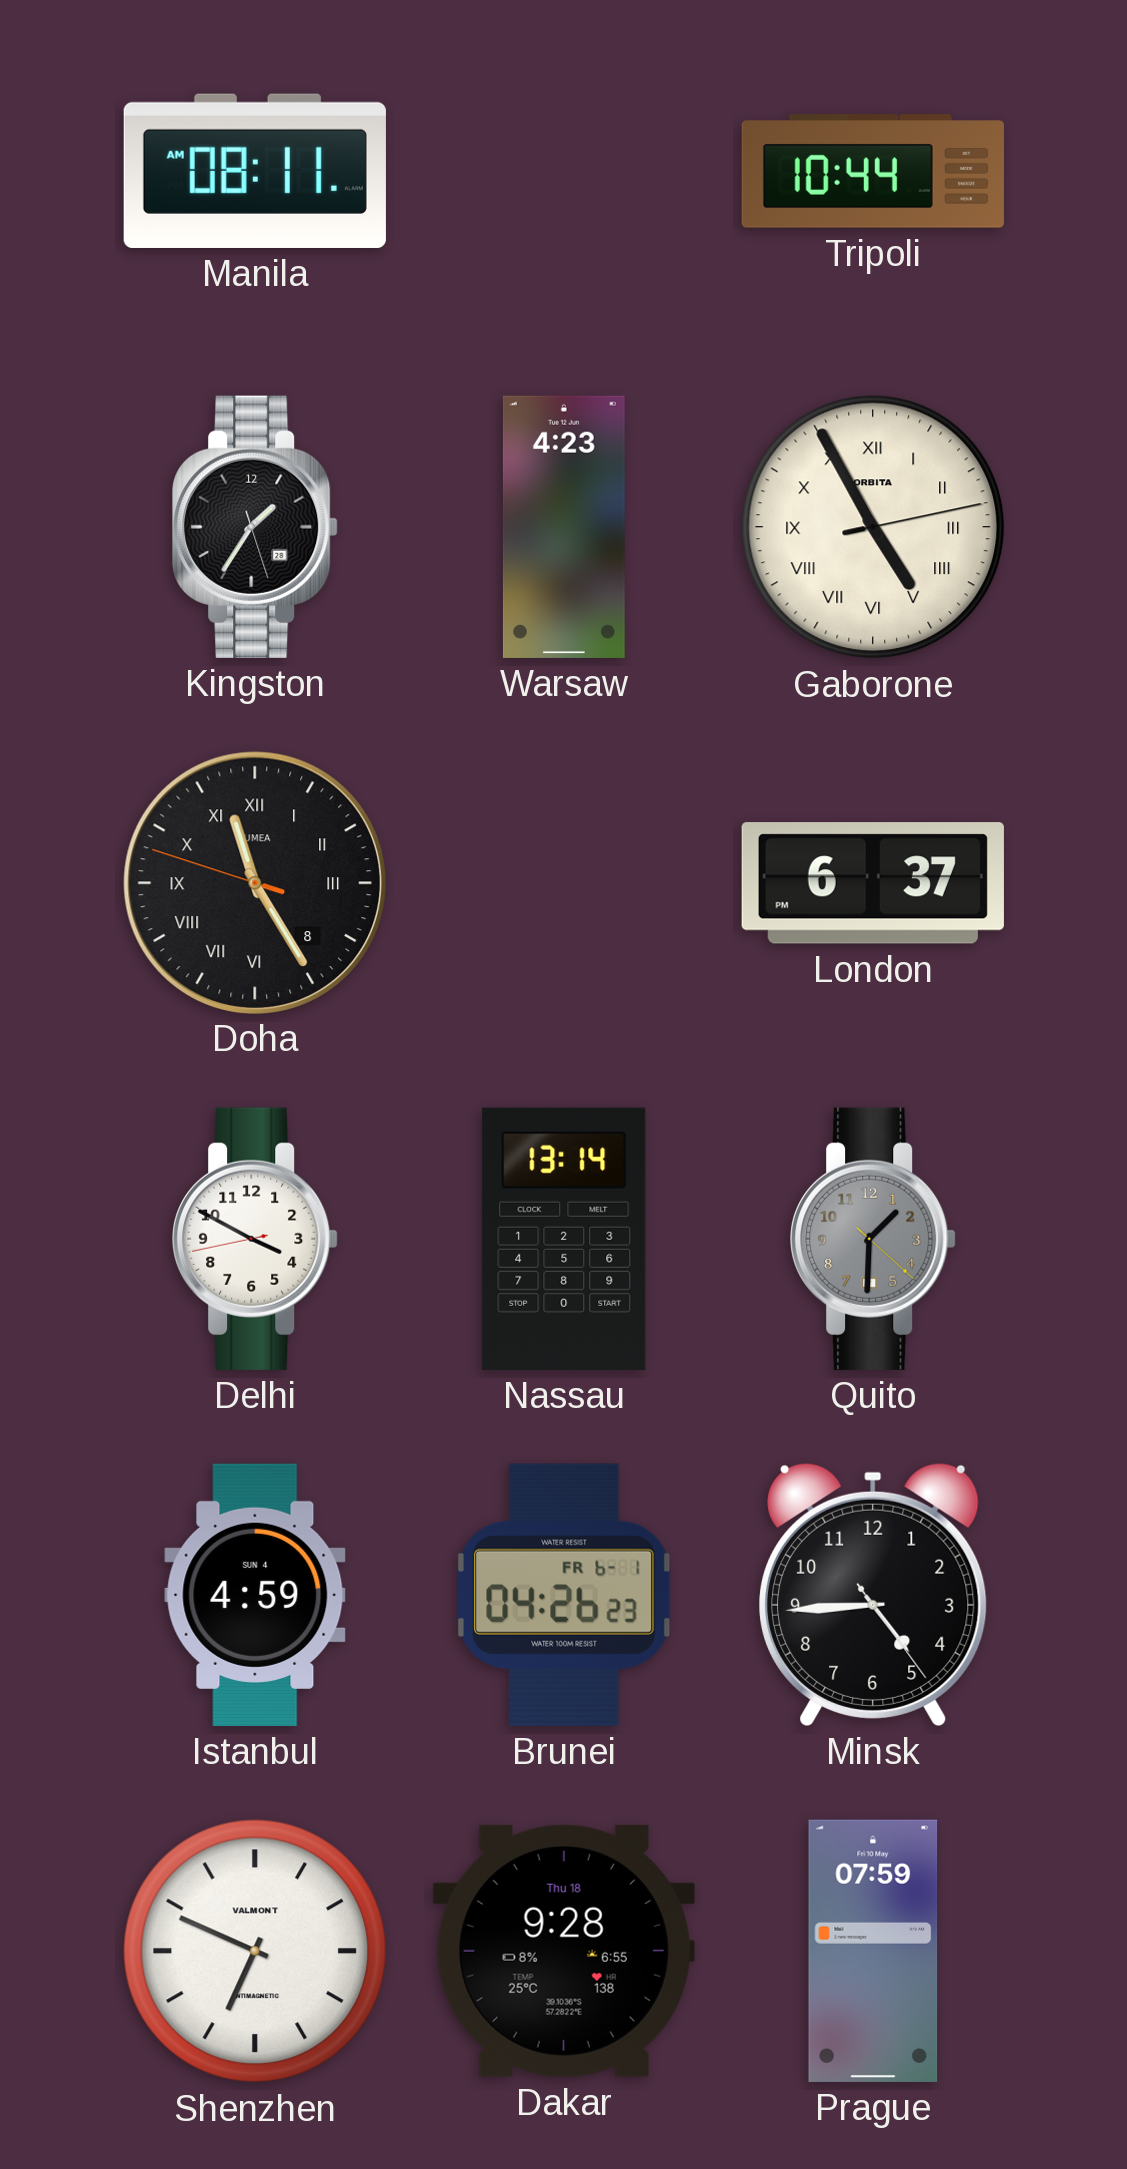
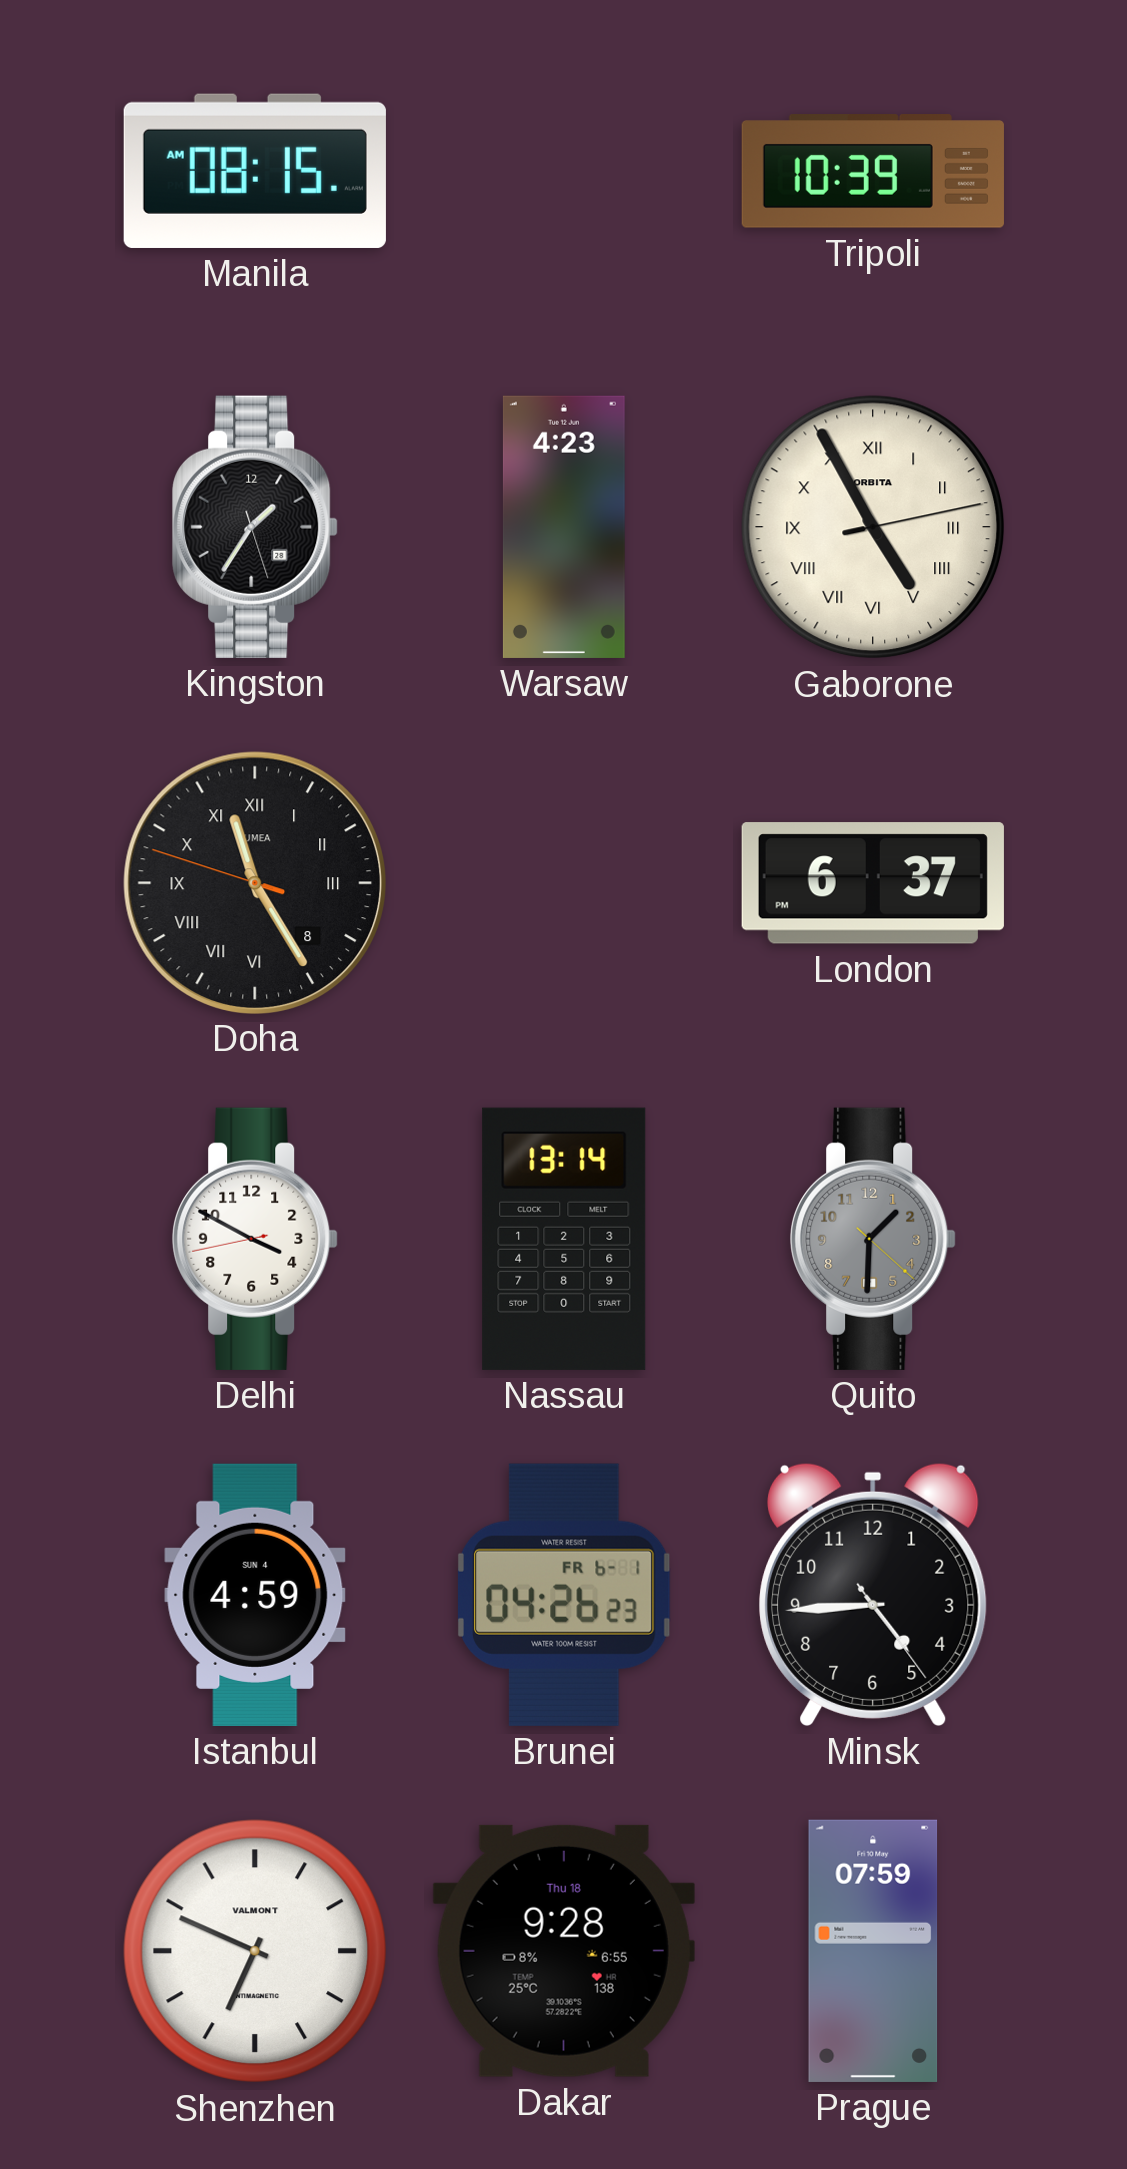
Manila: 08:11 -> 08:15
Tripoli: 10:44 -> 10:39
